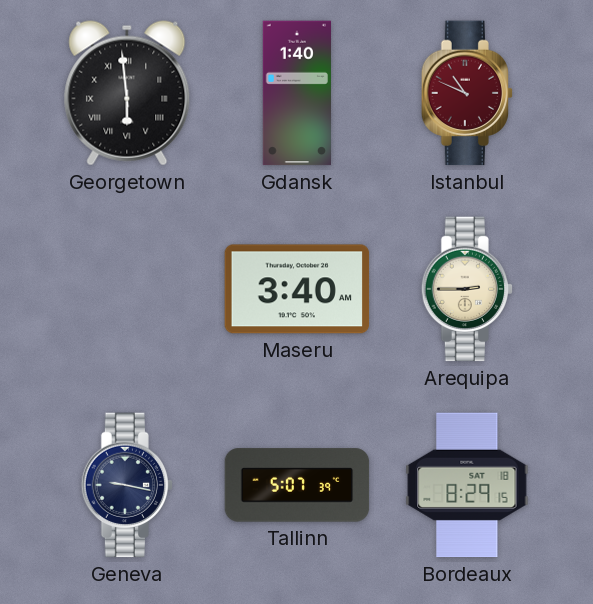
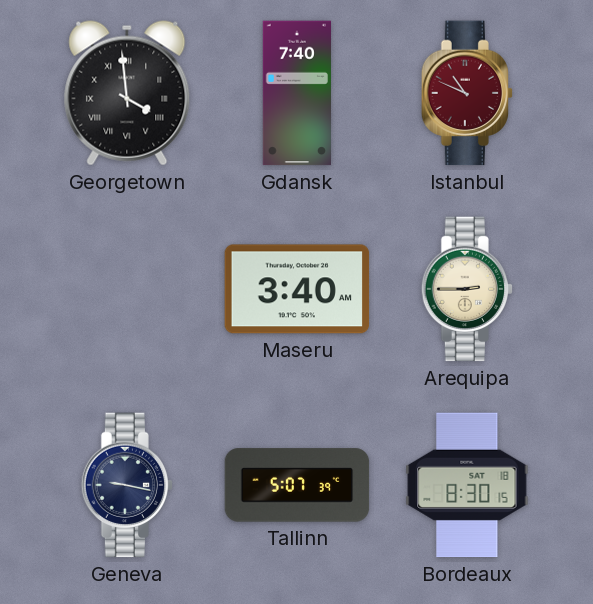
Georgetown: 5:59 -> 3:59
Gdansk: 1:40 -> 7:40
Bordeaux: 8:29 -> 8:30
